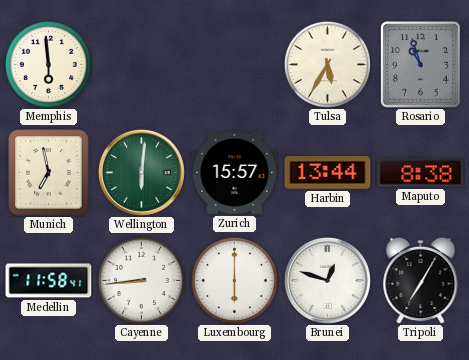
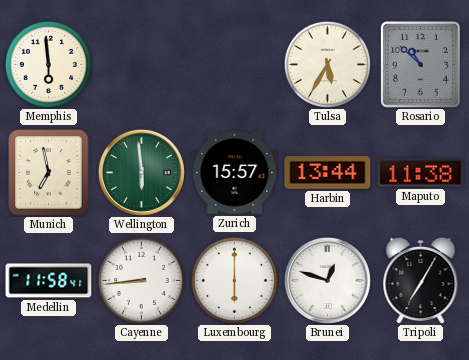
Rosario: 10:57 -> 10:52
Wellington: 6:01 -> 5:59
Maputo: 8:38 -> 11:38
